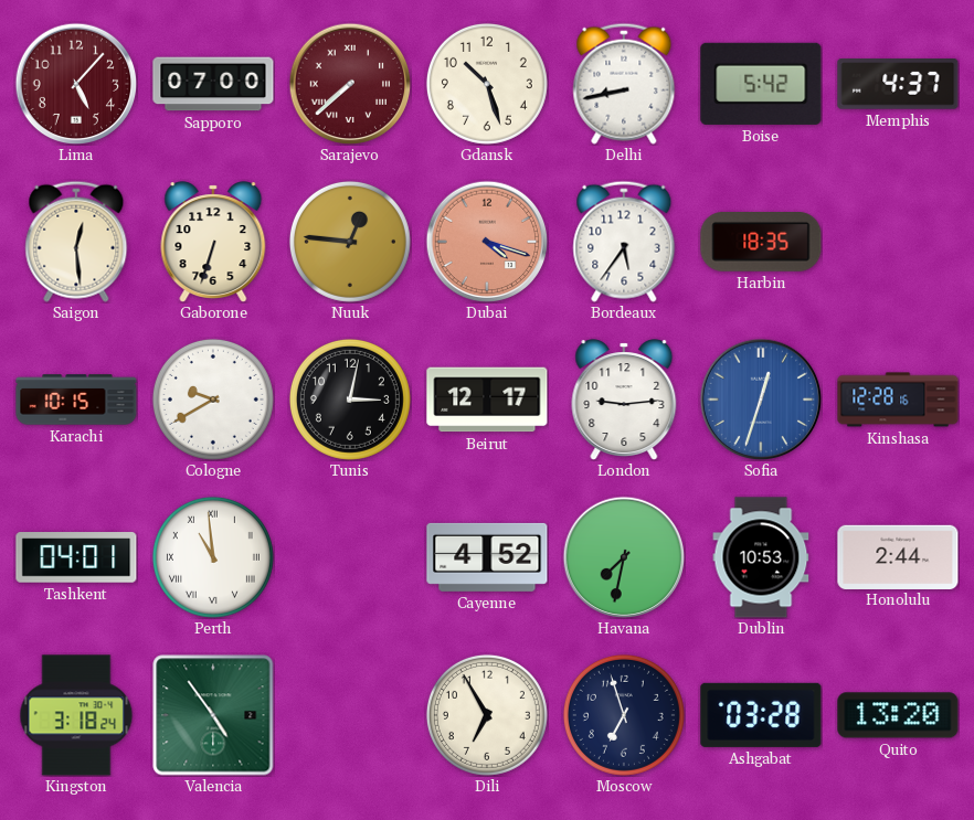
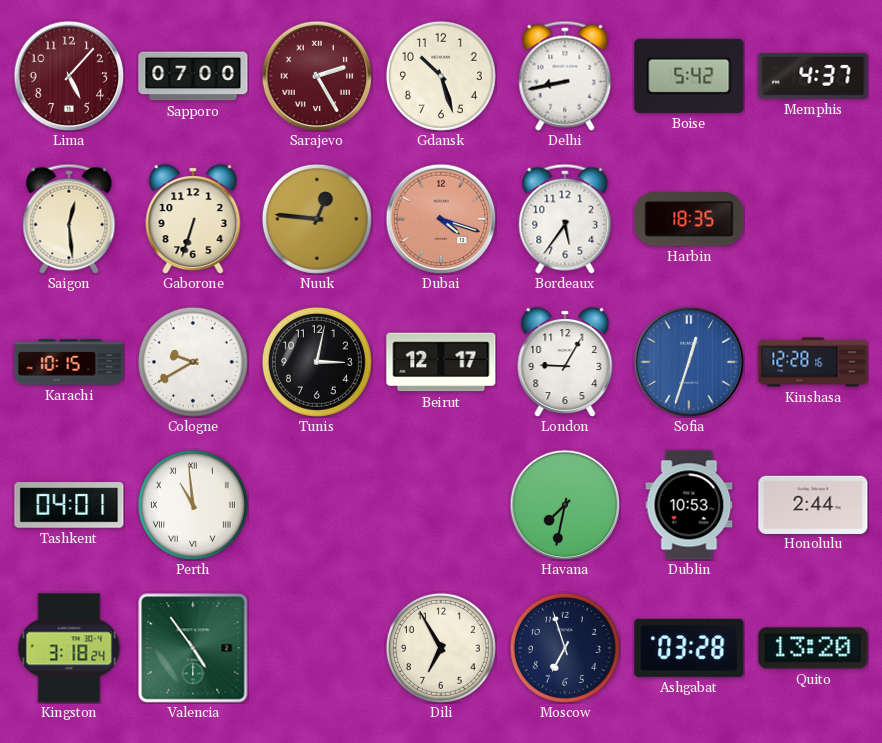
Sarajevo: 7:38 -> 2:25
London: 9:14 -> 9:05
Cayenne: 4:52 -> none
